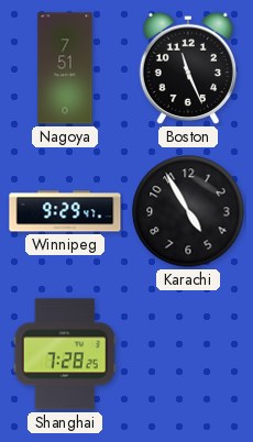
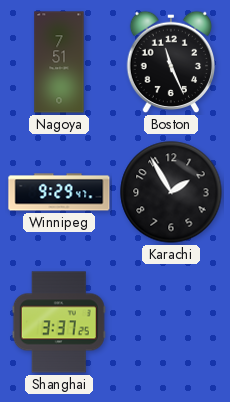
Karachi: 4:55 -> 1:55
Shanghai: 7:28 -> 3:37
